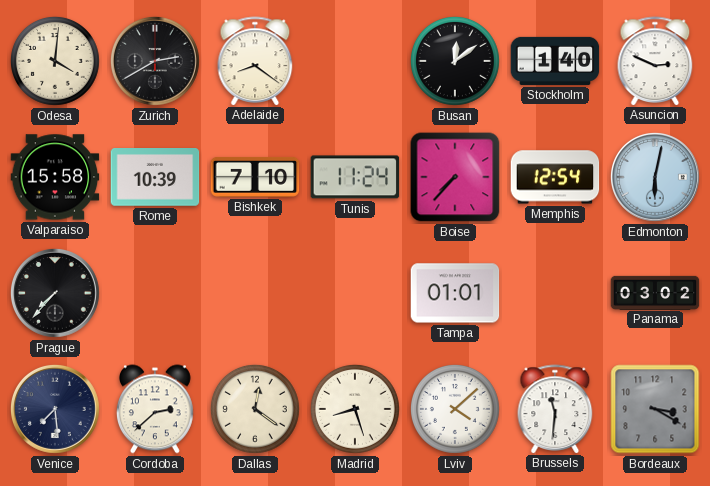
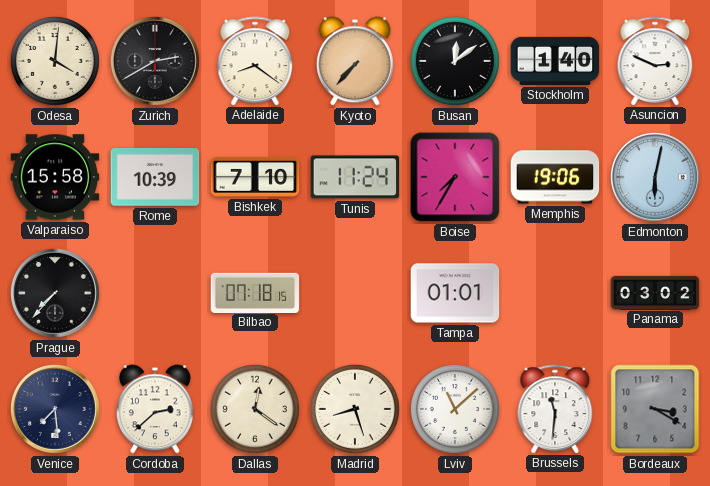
Kyoto: none -> 7:37
Boise: 7:37 -> 7:35
Memphis: 12:54 -> 19:06
Bilbao: none -> 07:18
Lviv: 4:08 -> 11:08
